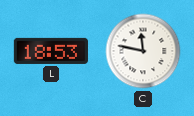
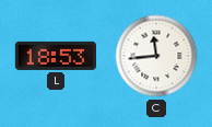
C: 11:47 -> 11:44
